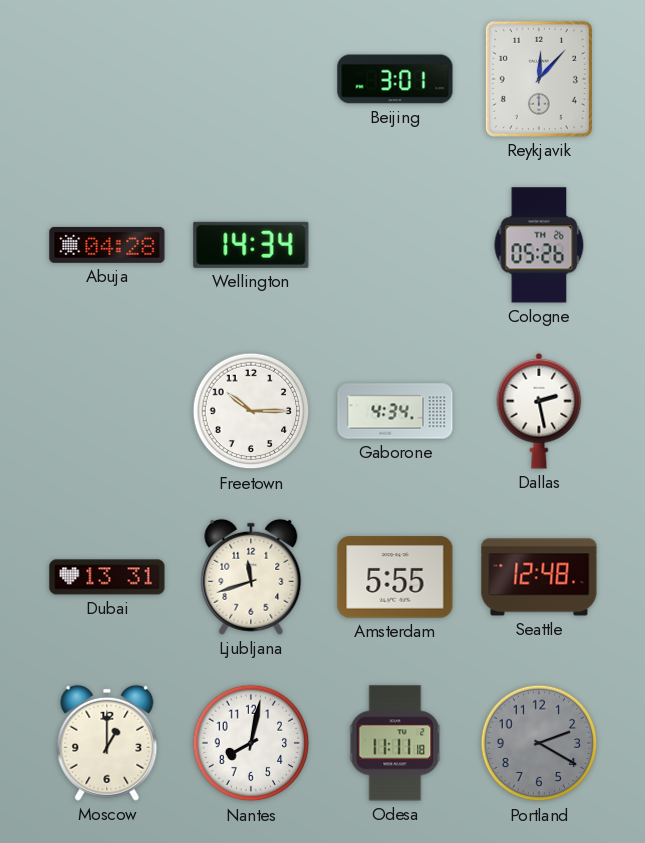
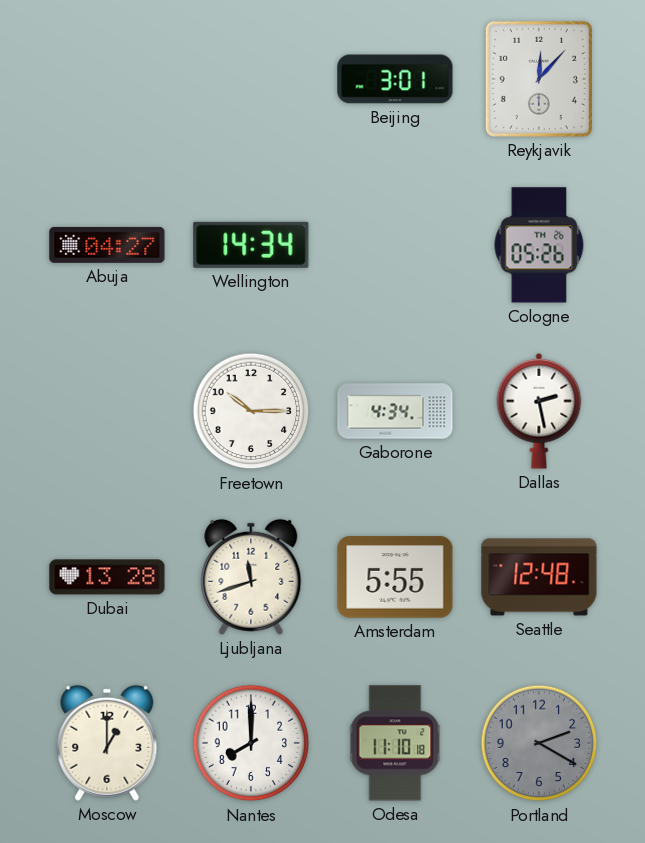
Abuja: 04:28 -> 04:27
Dubai: 13:31 -> 13:28
Nantes: 8:02 -> 8:00
Odesa: 11:11 -> 11:10
